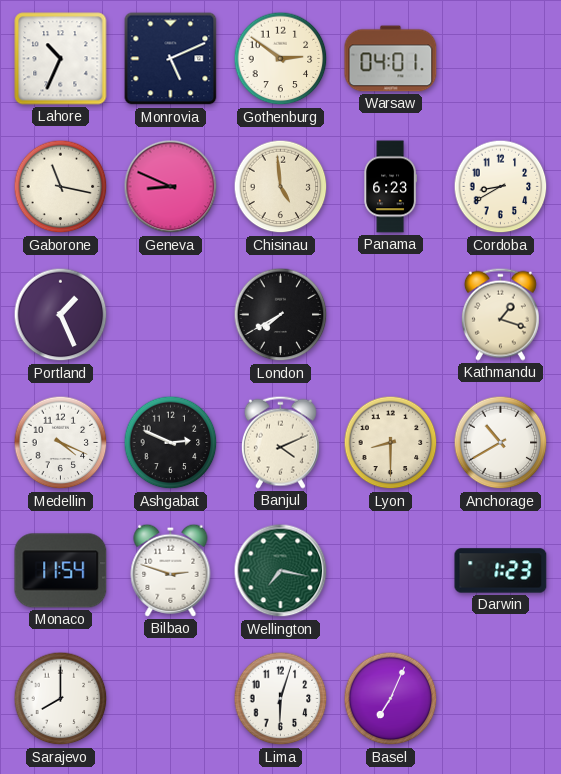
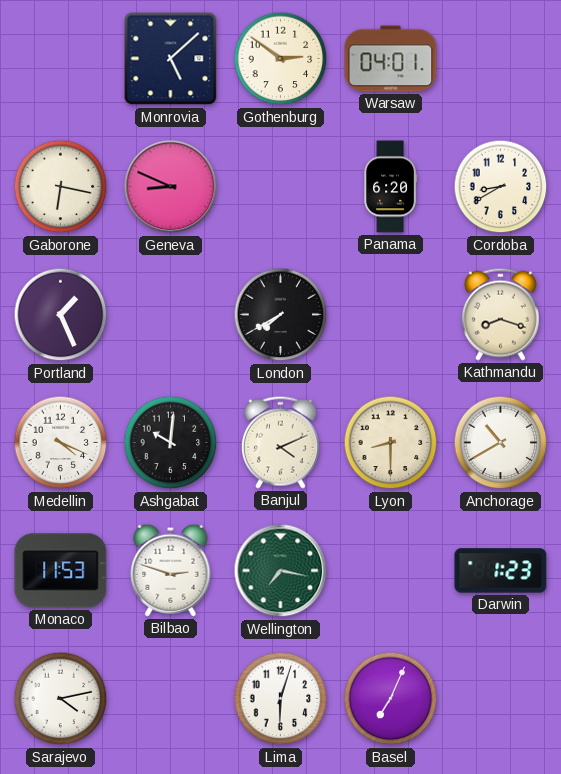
Lahore: 10:34 -> none
Monrovia: 5:11 -> 5:08
Gaborone: 11:17 -> 6:17
Chisinau: 4:59 -> none
Panama: 6:23 -> 6:20
Kathmandu: 1:18 -> 8:18
Ashgabat: 2:49 -> 10:01
Monaco: 11:54 -> 11:53
Sarajevo: 8:00 -> 4:13
